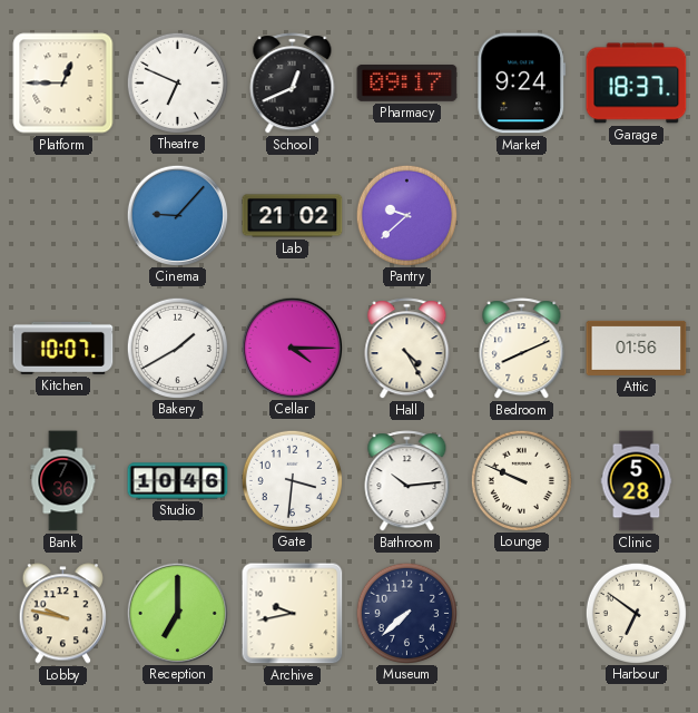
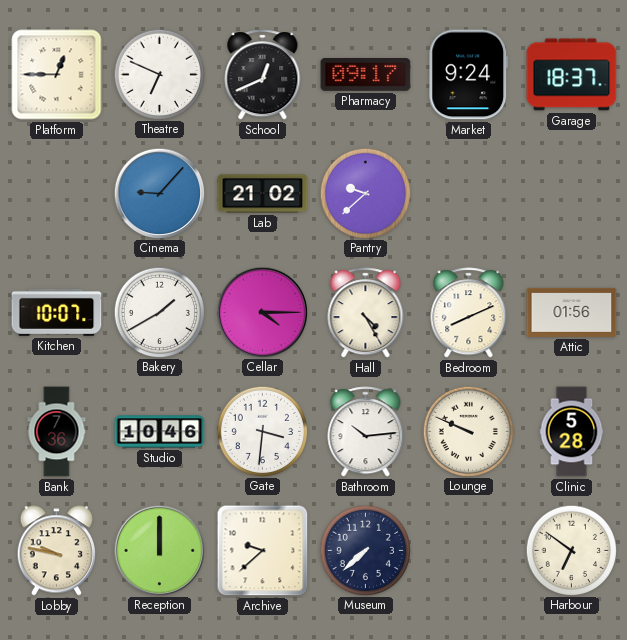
Reception: 7:00 -> 12:00
Archive: 9:43 -> 9:38
